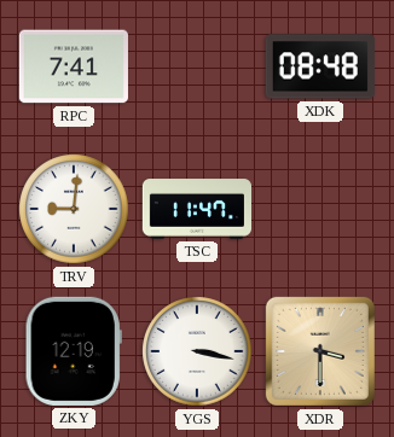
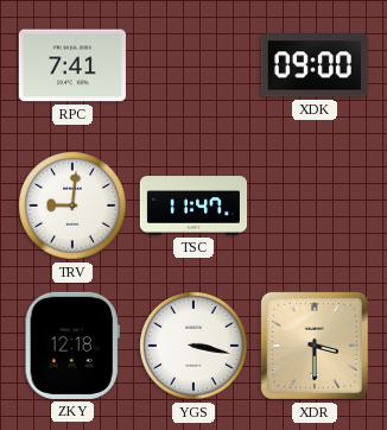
XDK: 08:48 -> 09:00
ZKY: 12:19 -> 12:18
